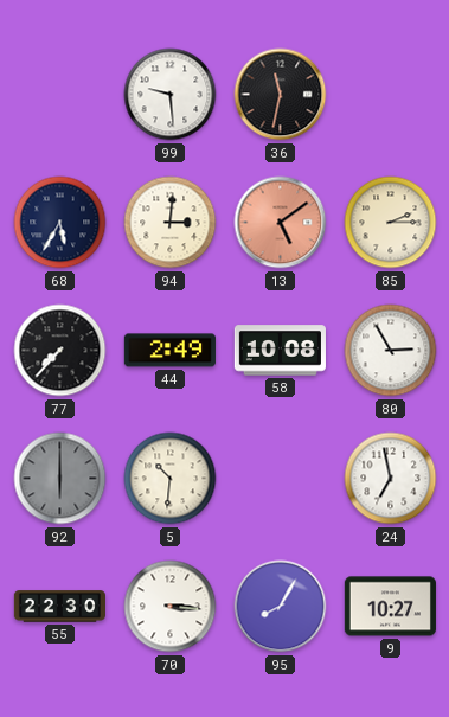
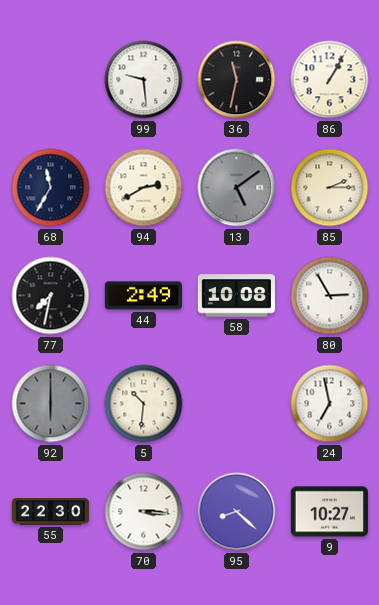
86: none -> 1:05
68: 5:35 -> 11:35
94: 3:01 -> 2:40
13 dial: salmon -> grey
77: 7:37 -> 7:32
95: 8:05 -> 8:22
